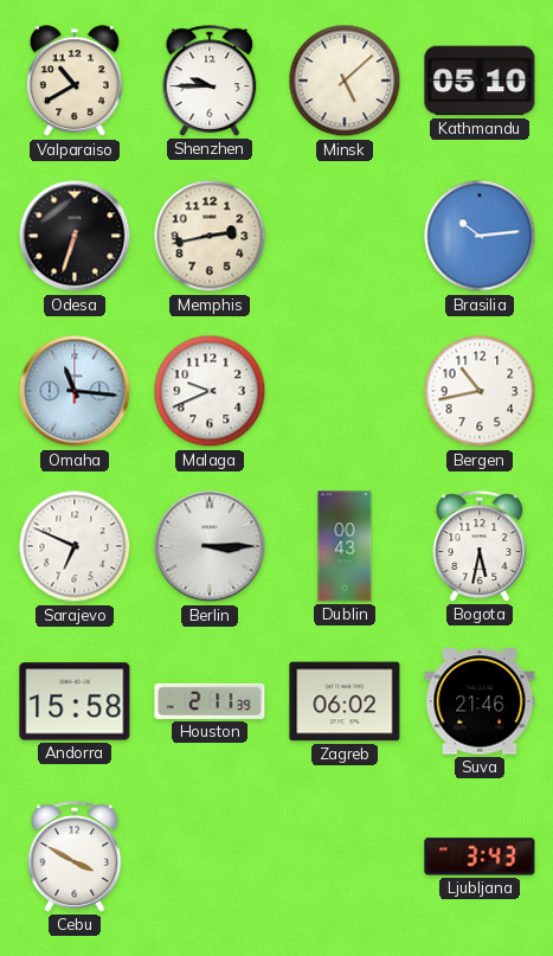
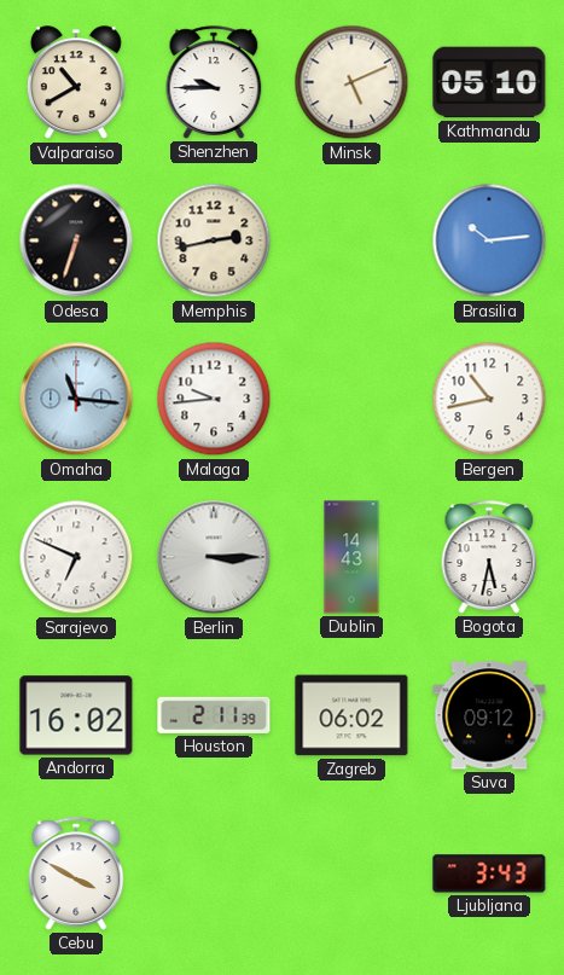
Minsk: 5:08 -> 5:11
Malaga: 9:41 -> 9:44
Dublin: 00:43 -> 14:43
Andorra: 15:58 -> 16:02
Suva: 21:46 -> 09:12
